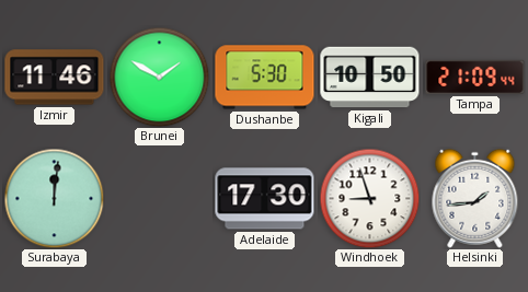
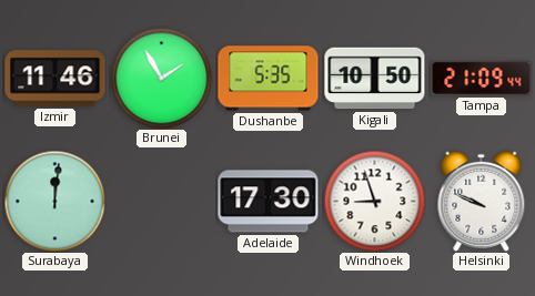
Brunei: 1:50 -> 1:55
Dushanbe: 5:30 -> 5:35
Helsinki: 1:44 -> 9:49
